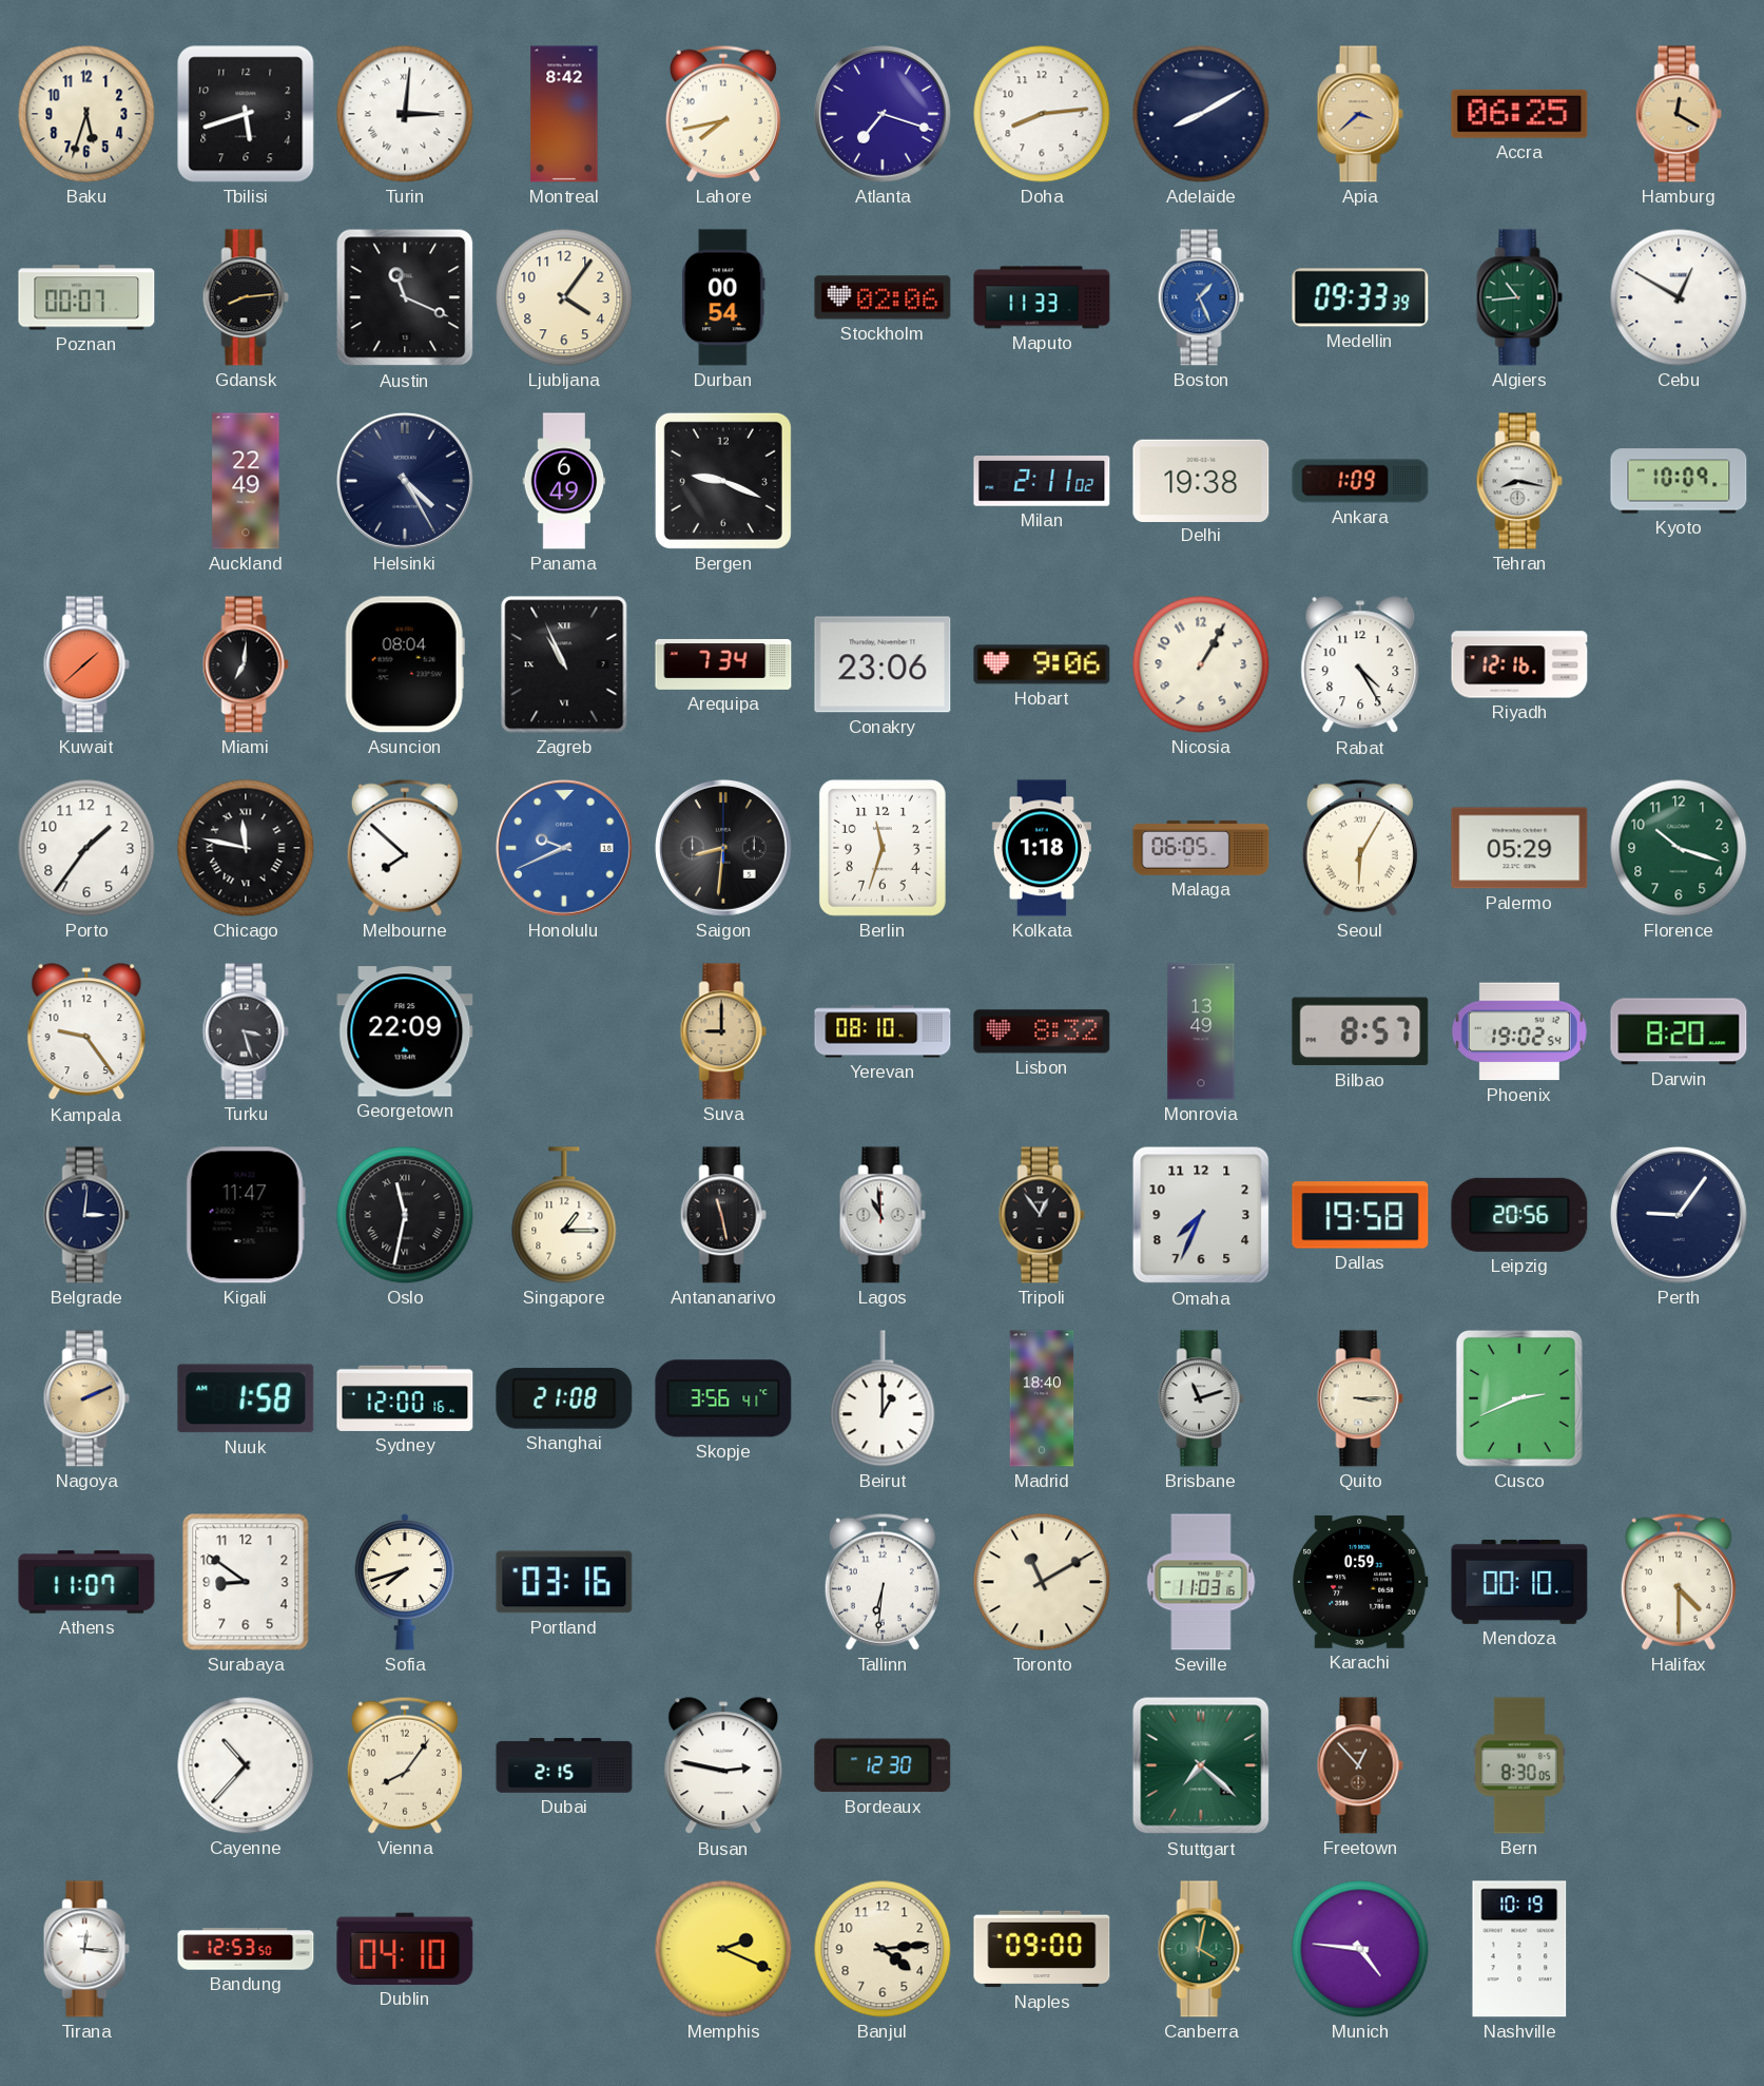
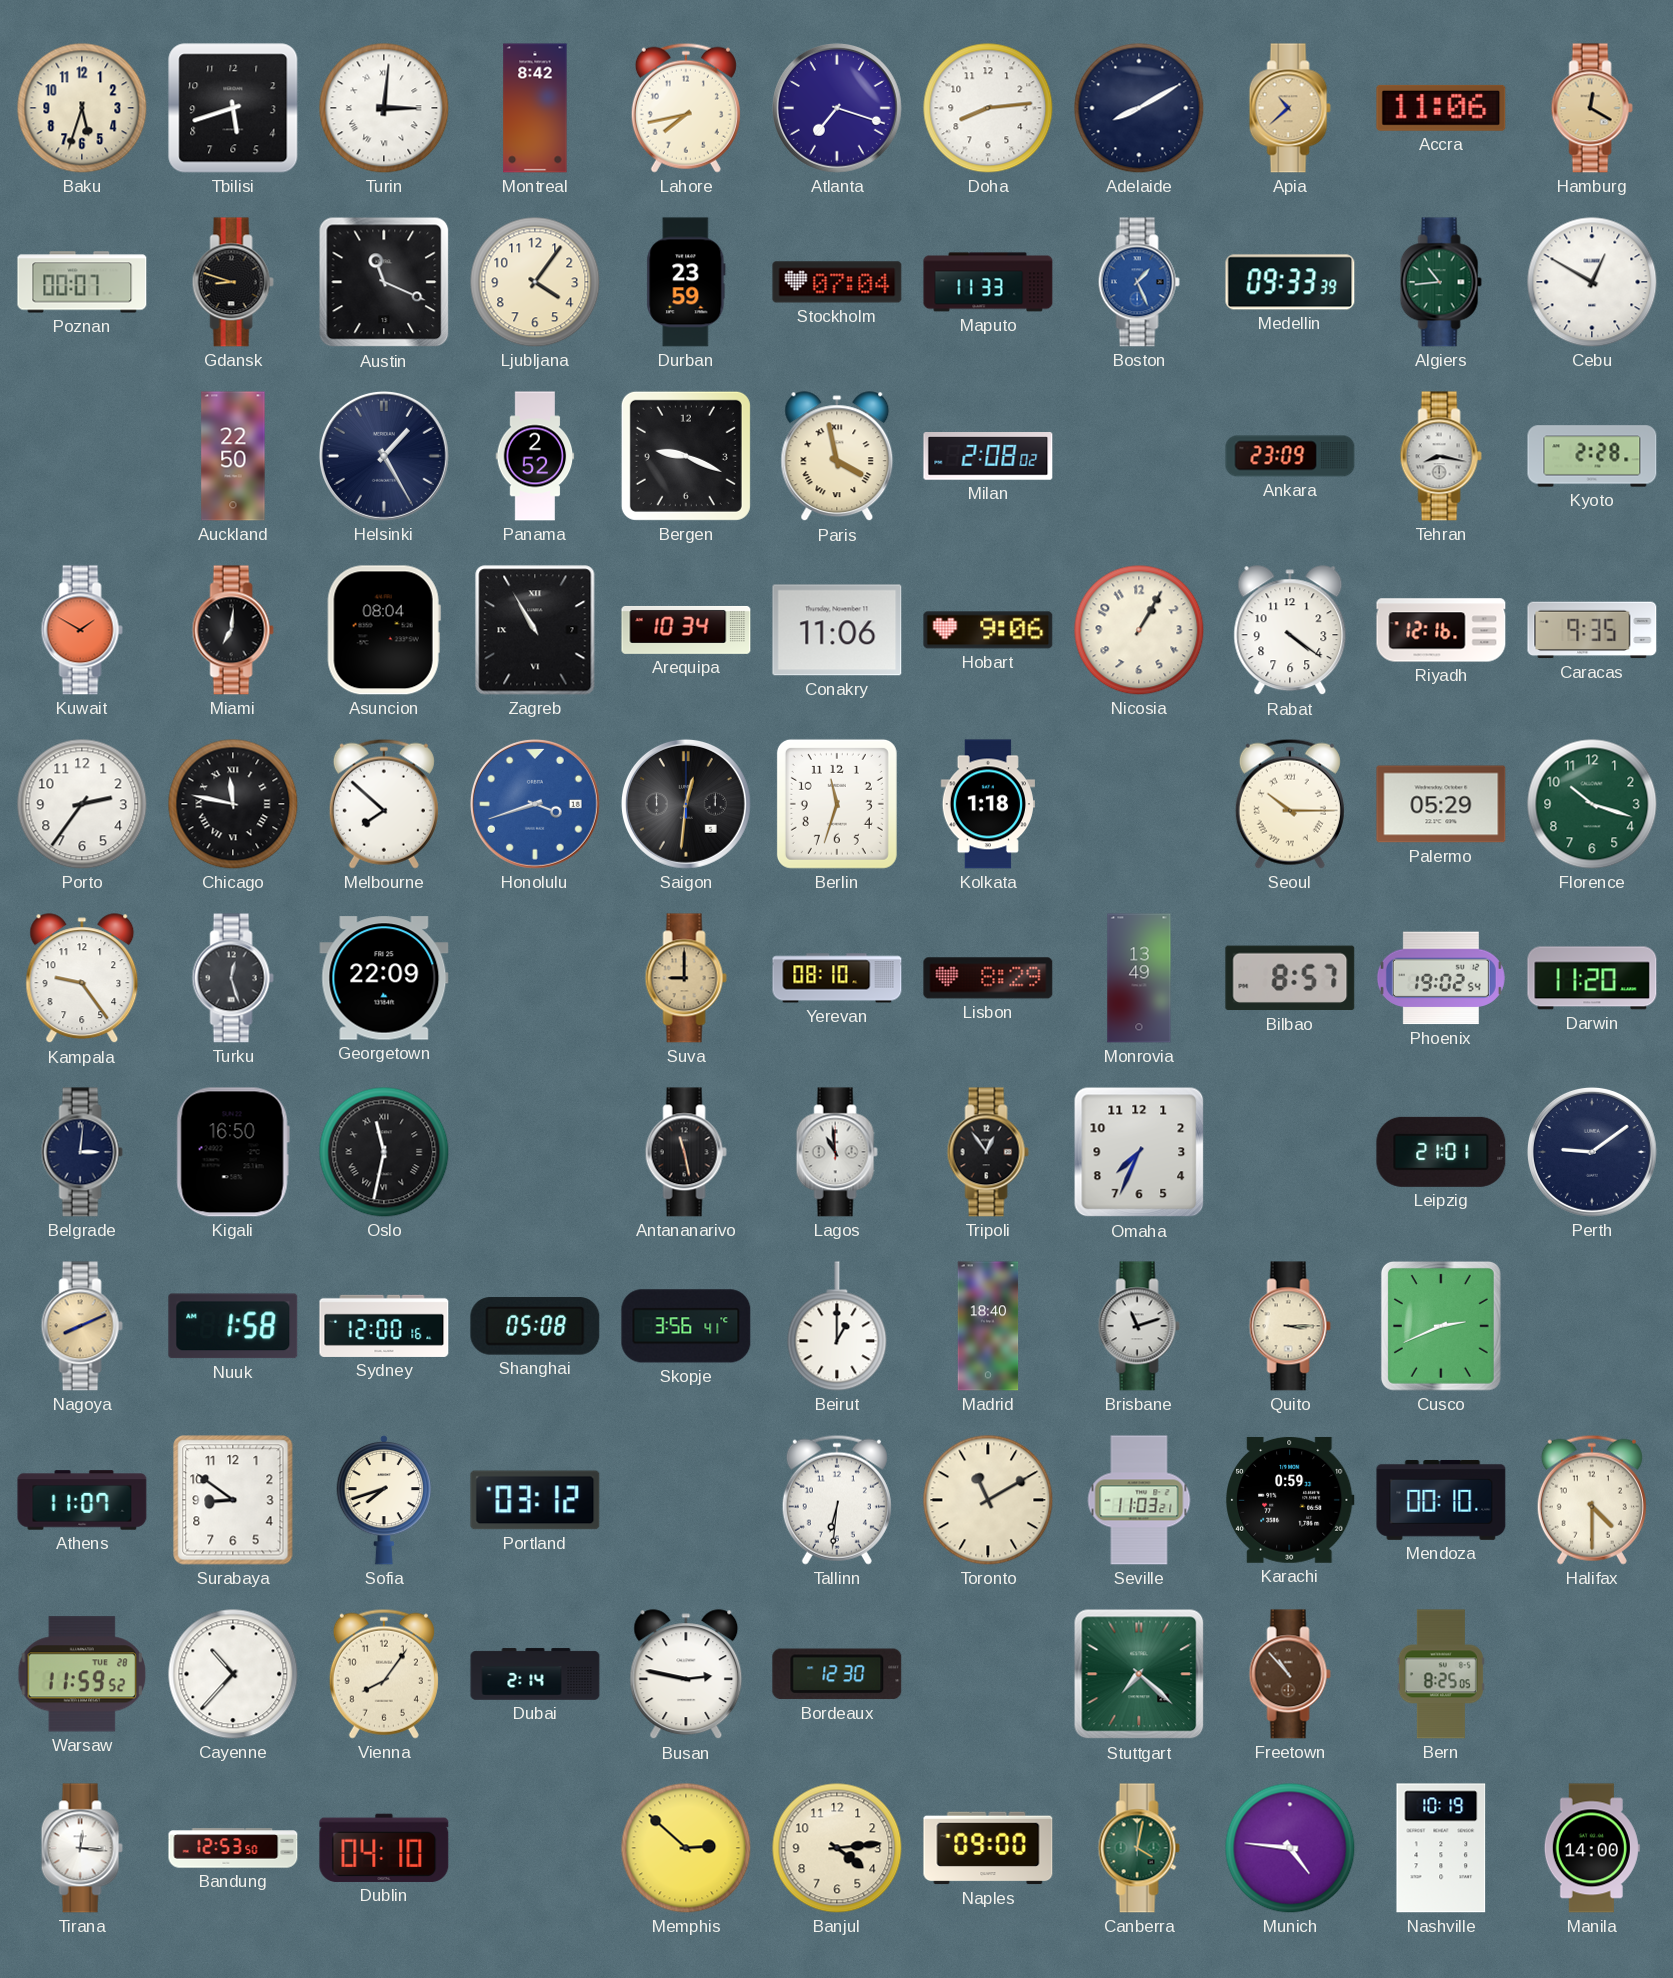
Apia: 3:38 -> 10:38
Accra: 06:25 -> 11:06
Gdansk: 8:14 -> 8:48
Durban: 00:54 -> 23:59
Stockholm: 02:06 -> 07:04
Auckland: 22:49 -> 22:50
Helsinki: 4:25 -> 1:25
Panama: 6:49 -> 2:52
Paris: none -> 3:58
Milan: 2:11 -> 2:08
Delhi: 19:38 -> none
Ankara: 1:09 -> 23:09
Kyoto: 10:09 -> 2:28
Kuwait: 1:38 -> 1:50
Zagreb: 10:56 -> 10:55
Arequipa: 7:34 -> 10:34
Conakry: 23:06 -> 11:06
Rabat: 4:25 -> 4:21
Caracas: none -> 9:35
Porto: 1:36 -> 2:36
Honolulu: 9:41 -> 3:42
Saigon: 8:31 -> 12:31
Malaga: 06:05 -> none
Seoul: 6:05 -> 10:15
Turku: 3:27 -> 12:27
Lisbon: 8:32 -> 8:29
Darwin: 8:20 -> 11:20
Kigali: 11:47 -> 16:50
Singapore: 1:15 -> none
Dallas: 19:58 -> none
Leipzig: 20:56 -> 21:01
Perth: 9:06 -> 9:09
Nagoya: 2:11 -> 8:11
Shanghai: 21:08 -> 05:08
Portland: 03:16 -> 03:12
Seville: 11:03:16 -> 11:03:21
Warsaw: none -> 11:59
Dubai: 2:15 -> 2:14
Freetown: 12:53 -> 10:53
Bern: 8:30 -> 8:25
Memphis: 2:19 -> 2:52
Manila: none -> 14:00
